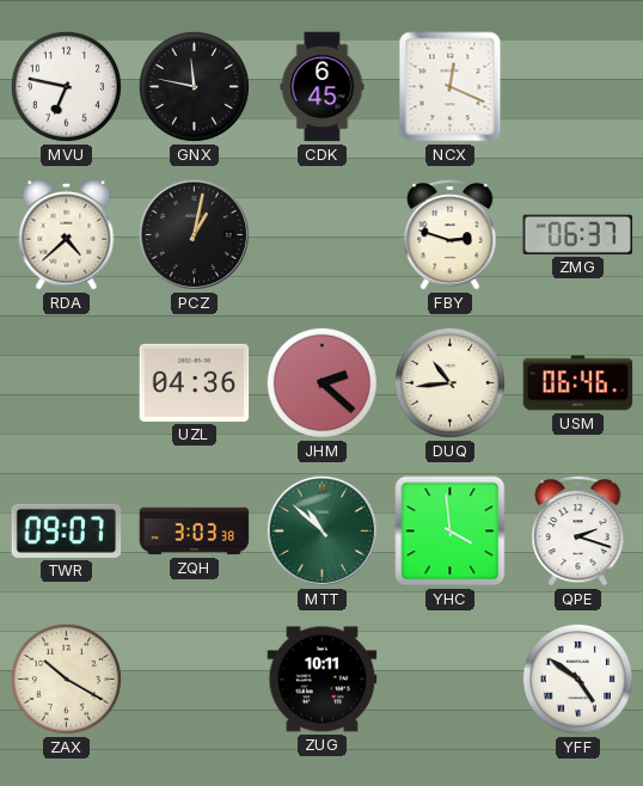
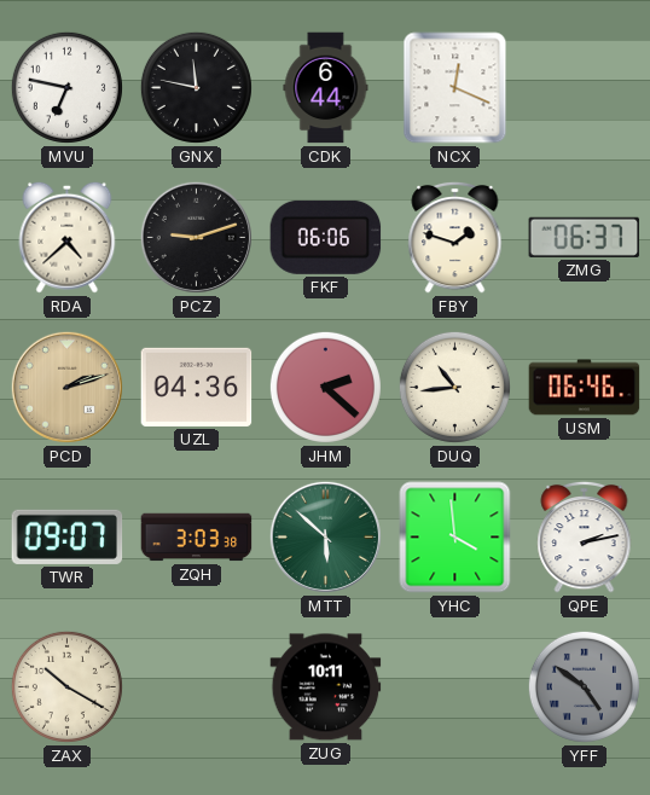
CDK: 6:45 -> 6:44
PCZ: 1:02 -> 9:12
FKF: none -> 06:06
FBY: 2:48 -> 1:48
PCD: none -> 2:12
MTT: 10:52 -> 5:52
QPE: 2:18 -> 2:13
YFF dial: white -> grey
